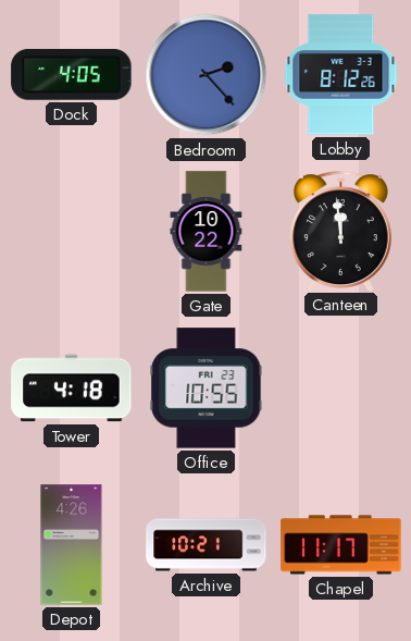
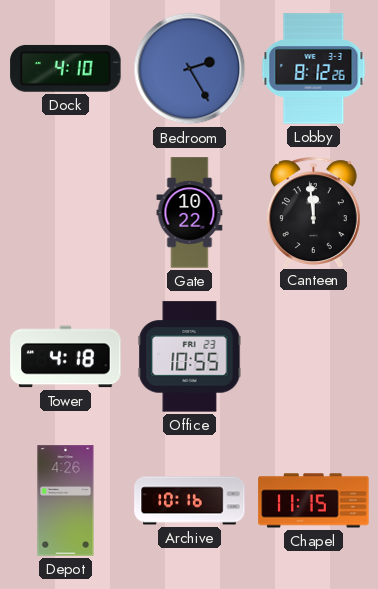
Dock: 4:05 -> 4:10
Bedroom: 2:23 -> 2:25
Archive: 10:21 -> 10:16
Chapel: 11:17 -> 11:15
